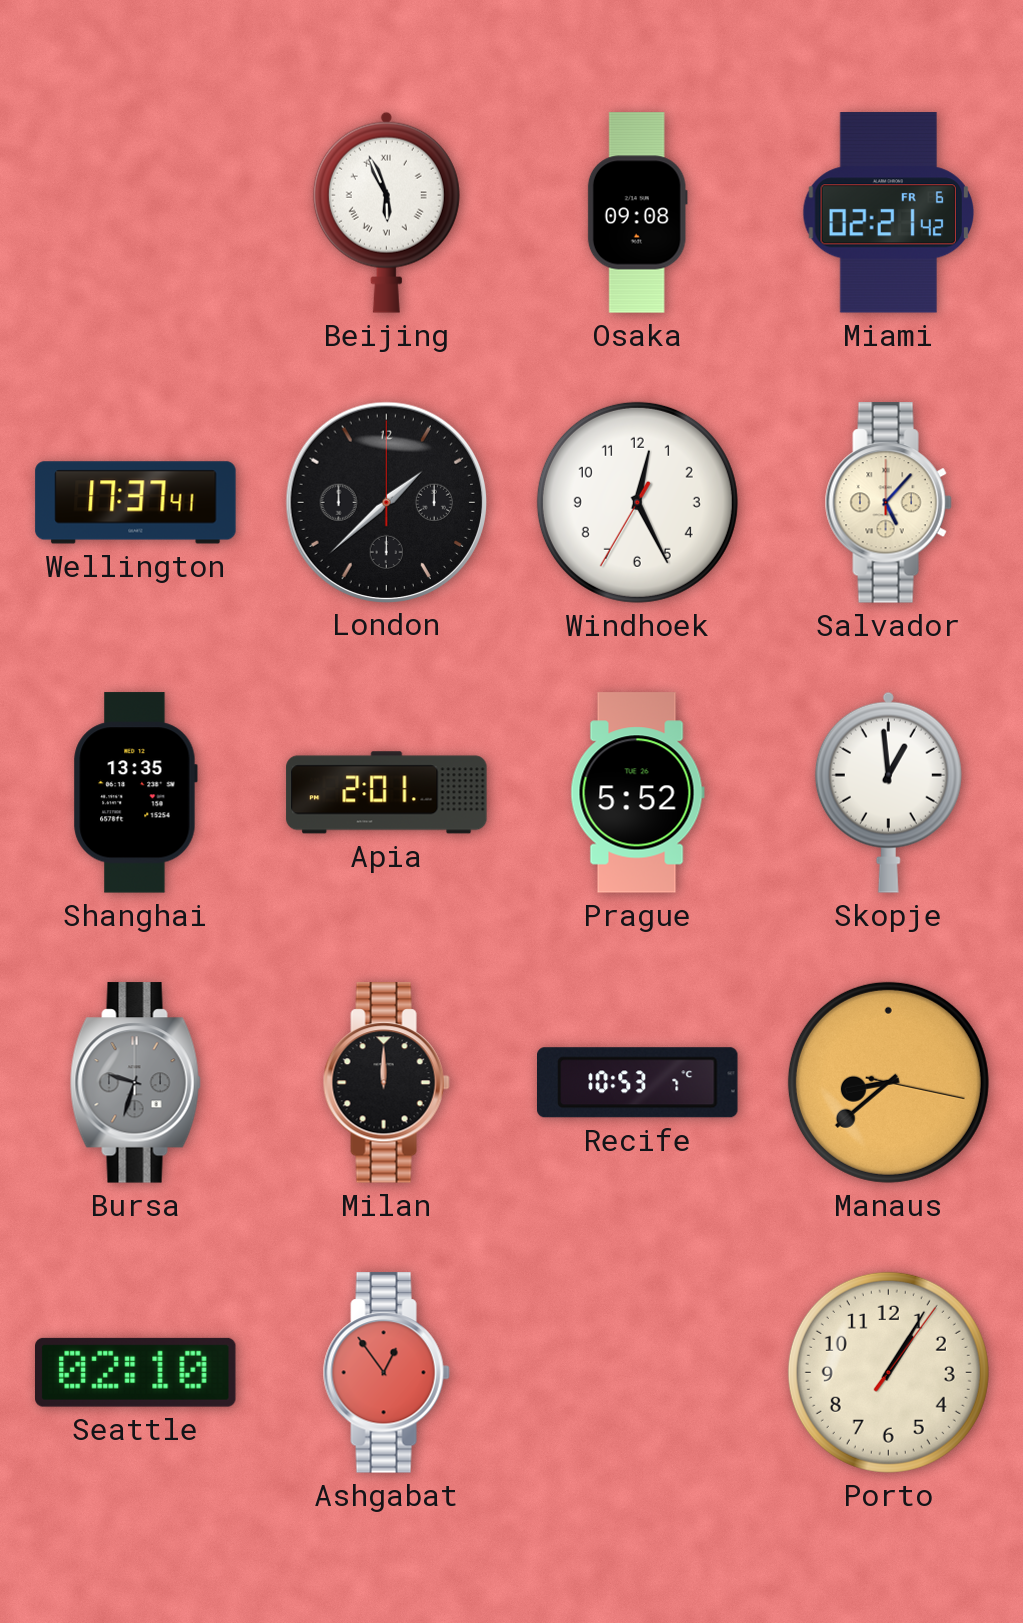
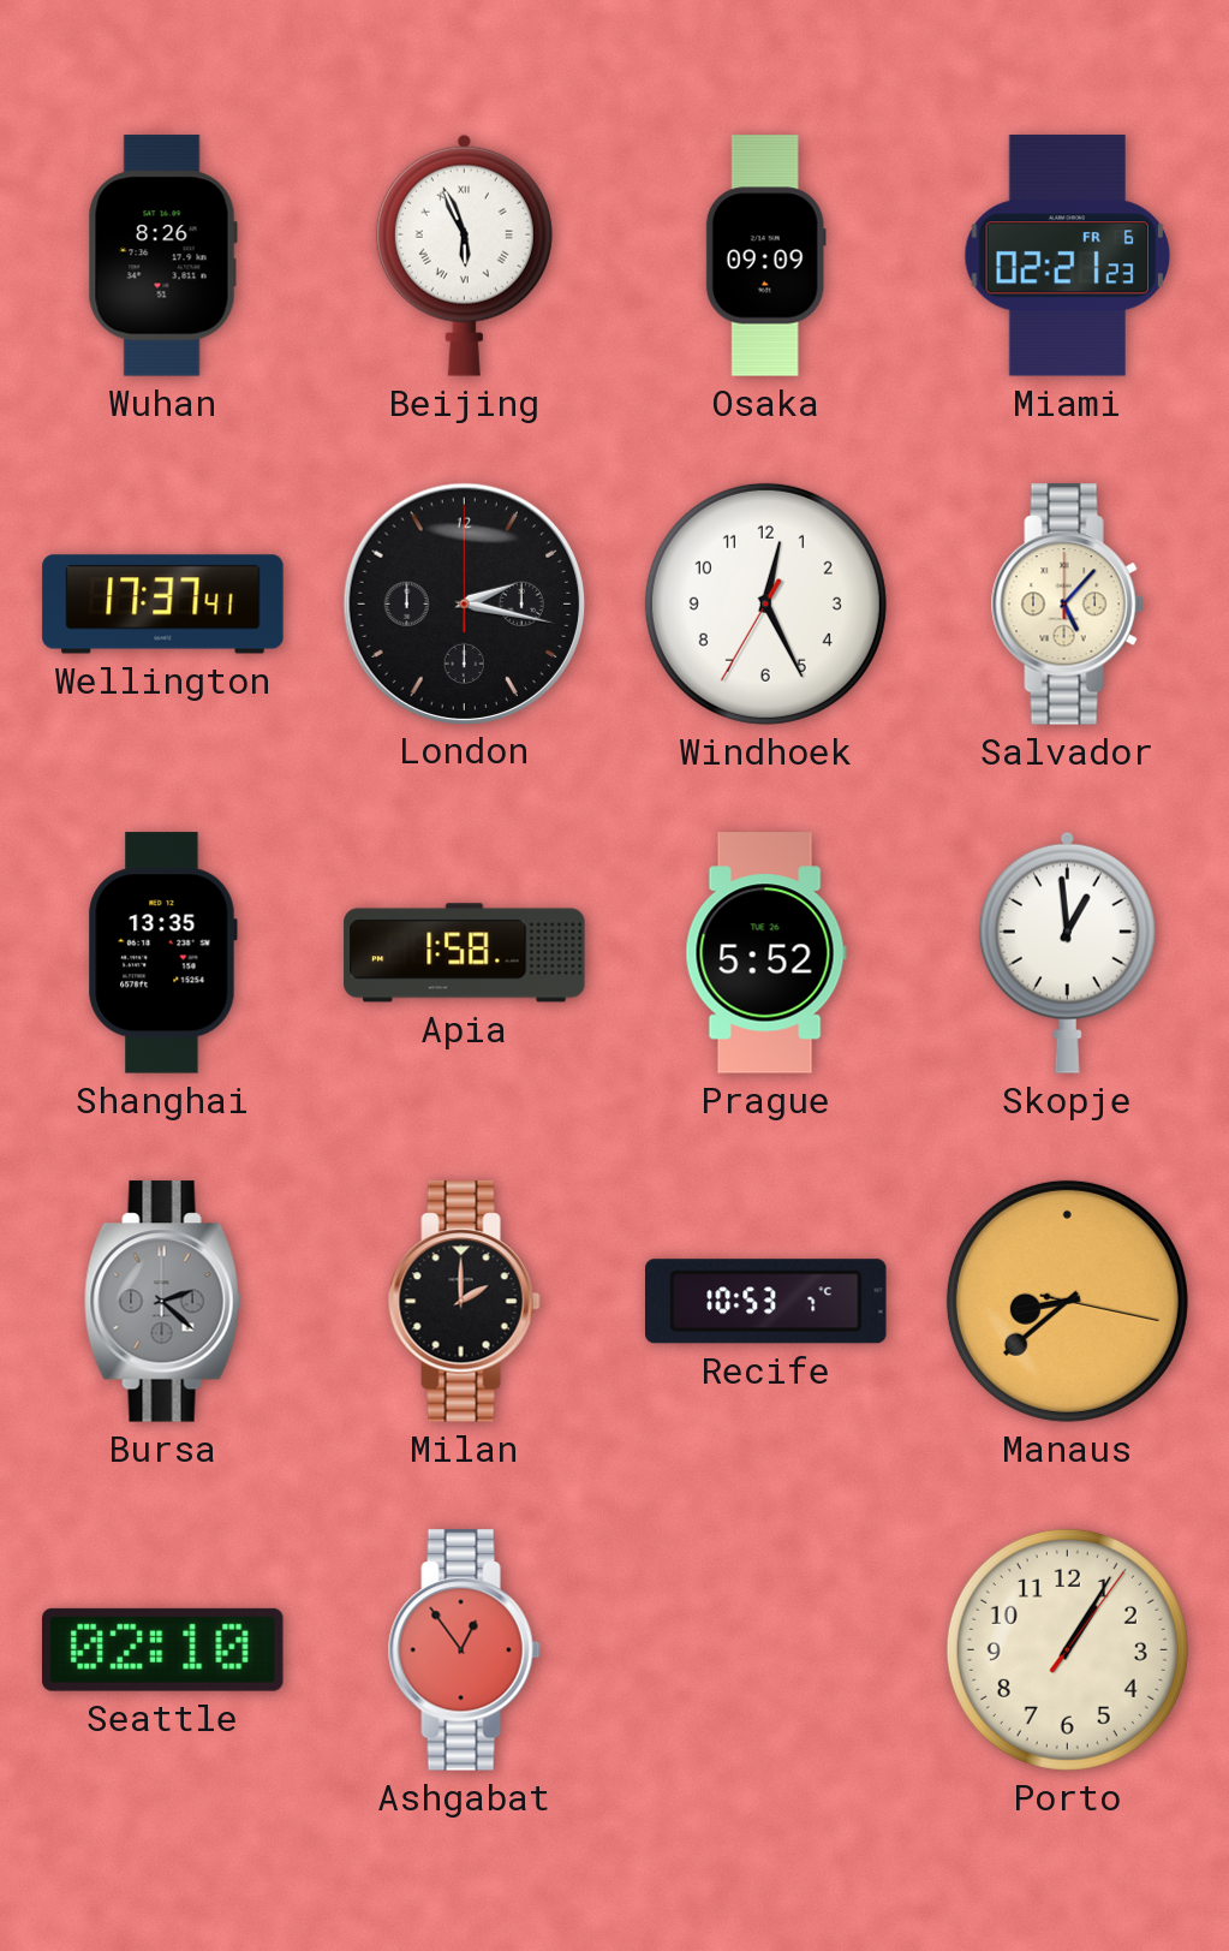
Wuhan: none -> 8:26
Osaka: 09:08 -> 09:09
Miami: 02:21:42 -> 02:21:23
London: 1:38 -> 2:17
Apia: 2:01 -> 1:58
Bursa: 9:33 -> 2:22
Milan: 12:00 -> 2:00
